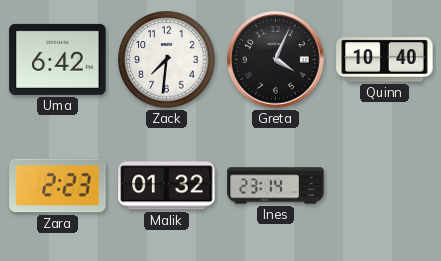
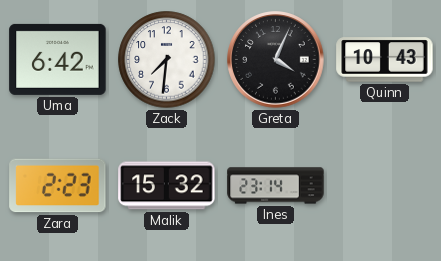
Quinn: 10:40 -> 10:43
Malik: 01:32 -> 15:32
